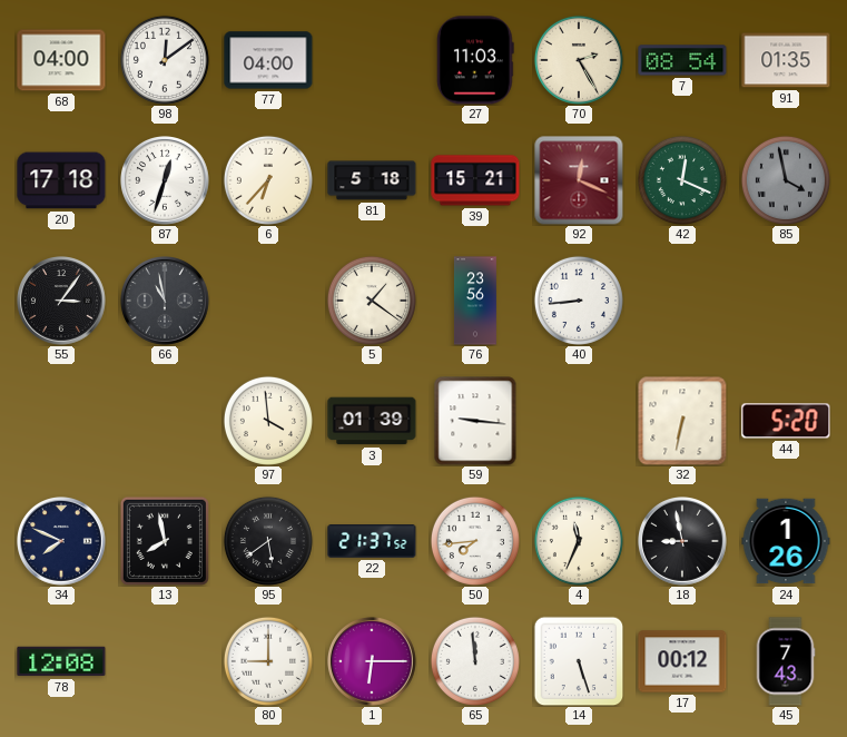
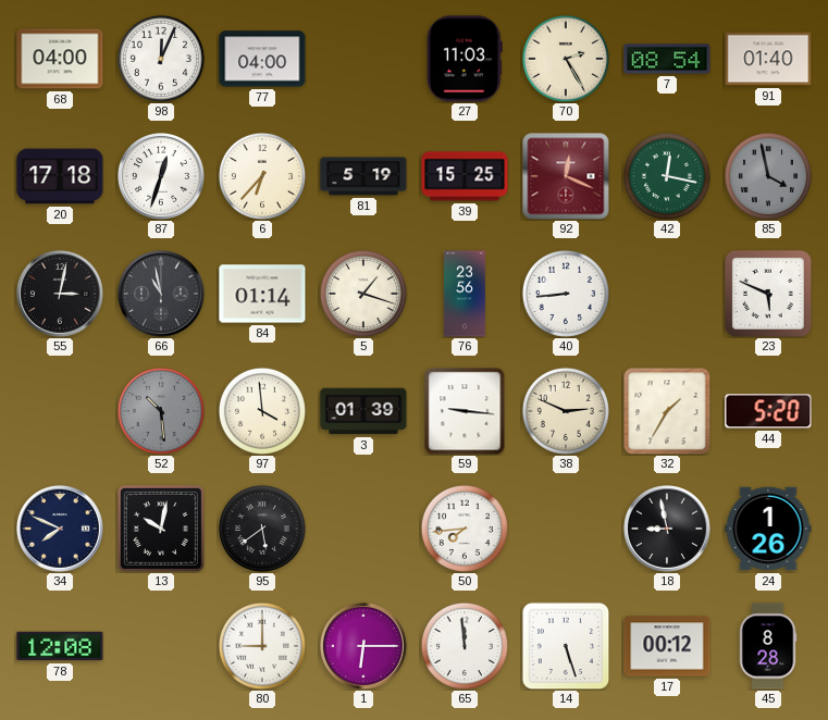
98: 12:09 -> 12:04
91: 01:35 -> 01:40
81: 5:18 -> 5:19
39: 15:21 -> 15:25
42: 12:19 -> 12:17
55: 3:06 -> 3:02
84: none -> 01:14
5: 1:21 -> 1:18
23: none -> 5:49
52: none -> 10:29
38: none -> 2:49
32: 6:32 -> 1:35
13: 7:58 -> 10:02
22: 21:37 -> none
4: 11:34 -> none
45: 7:43 -> 8:28
